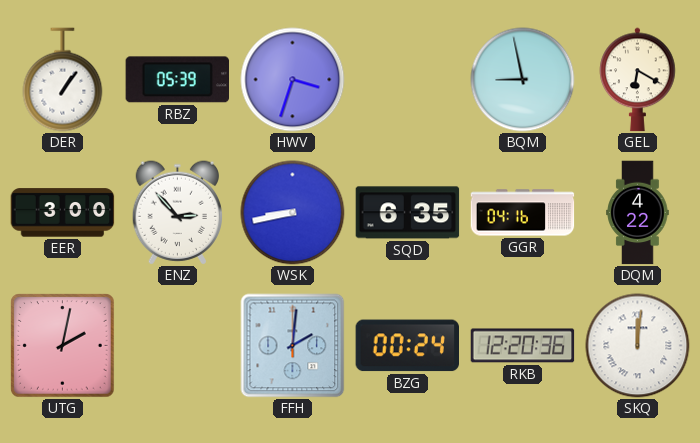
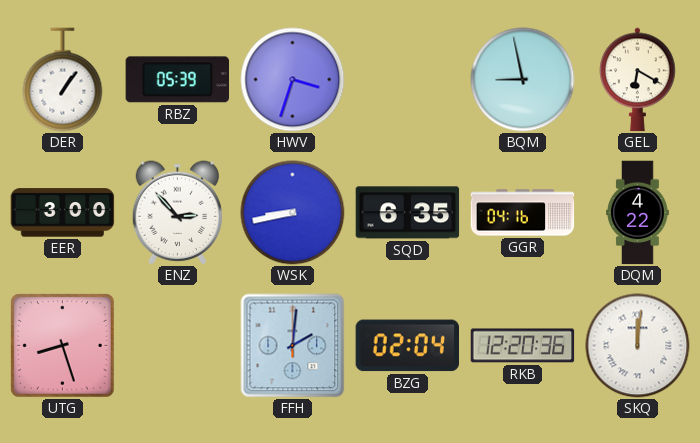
UTG: 2:02 -> 8:27
BZG: 00:24 -> 02:04
